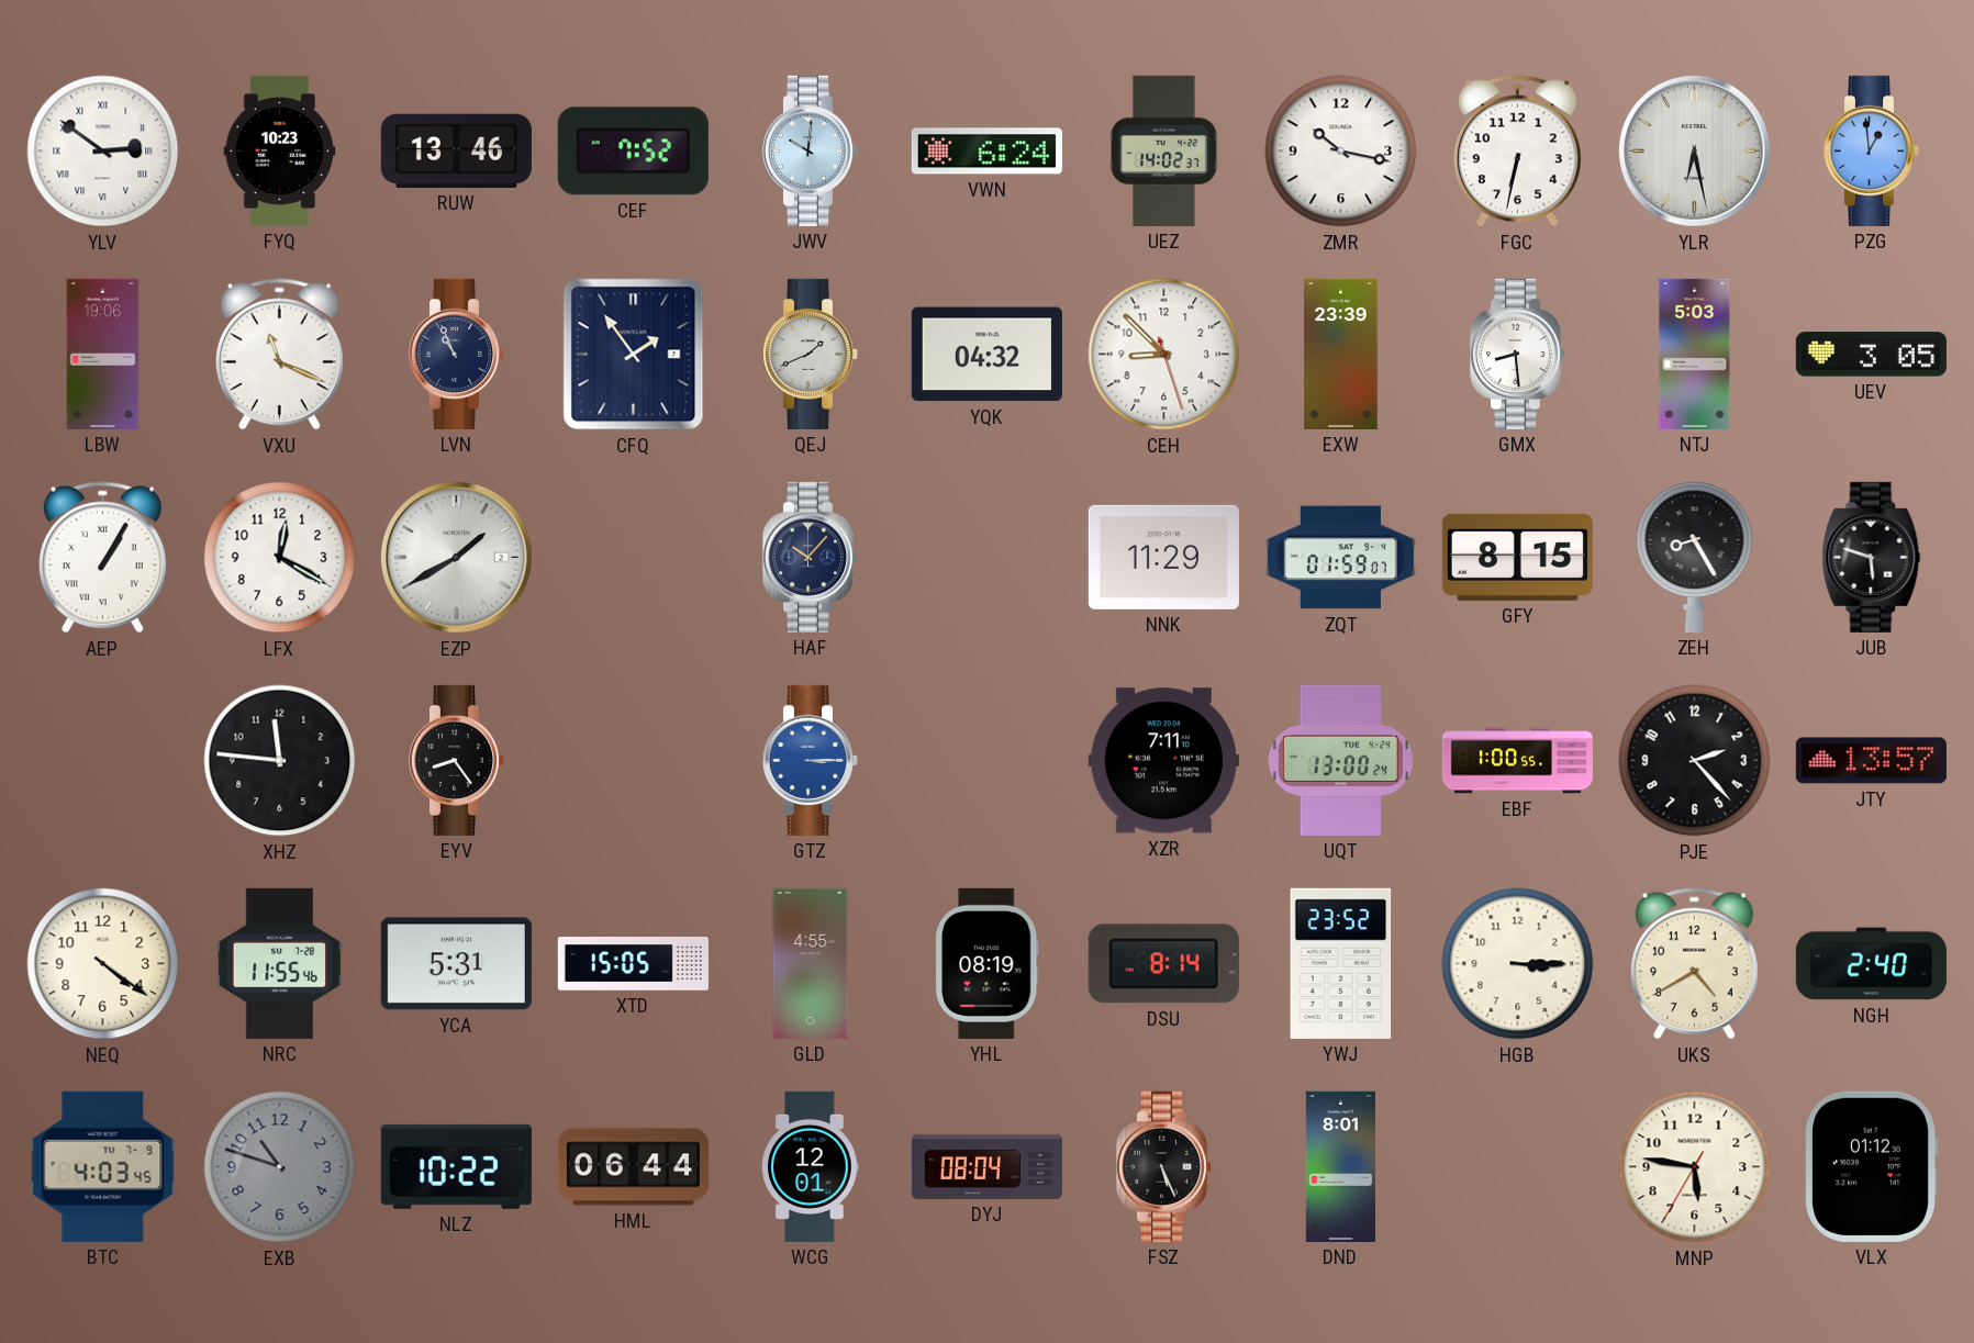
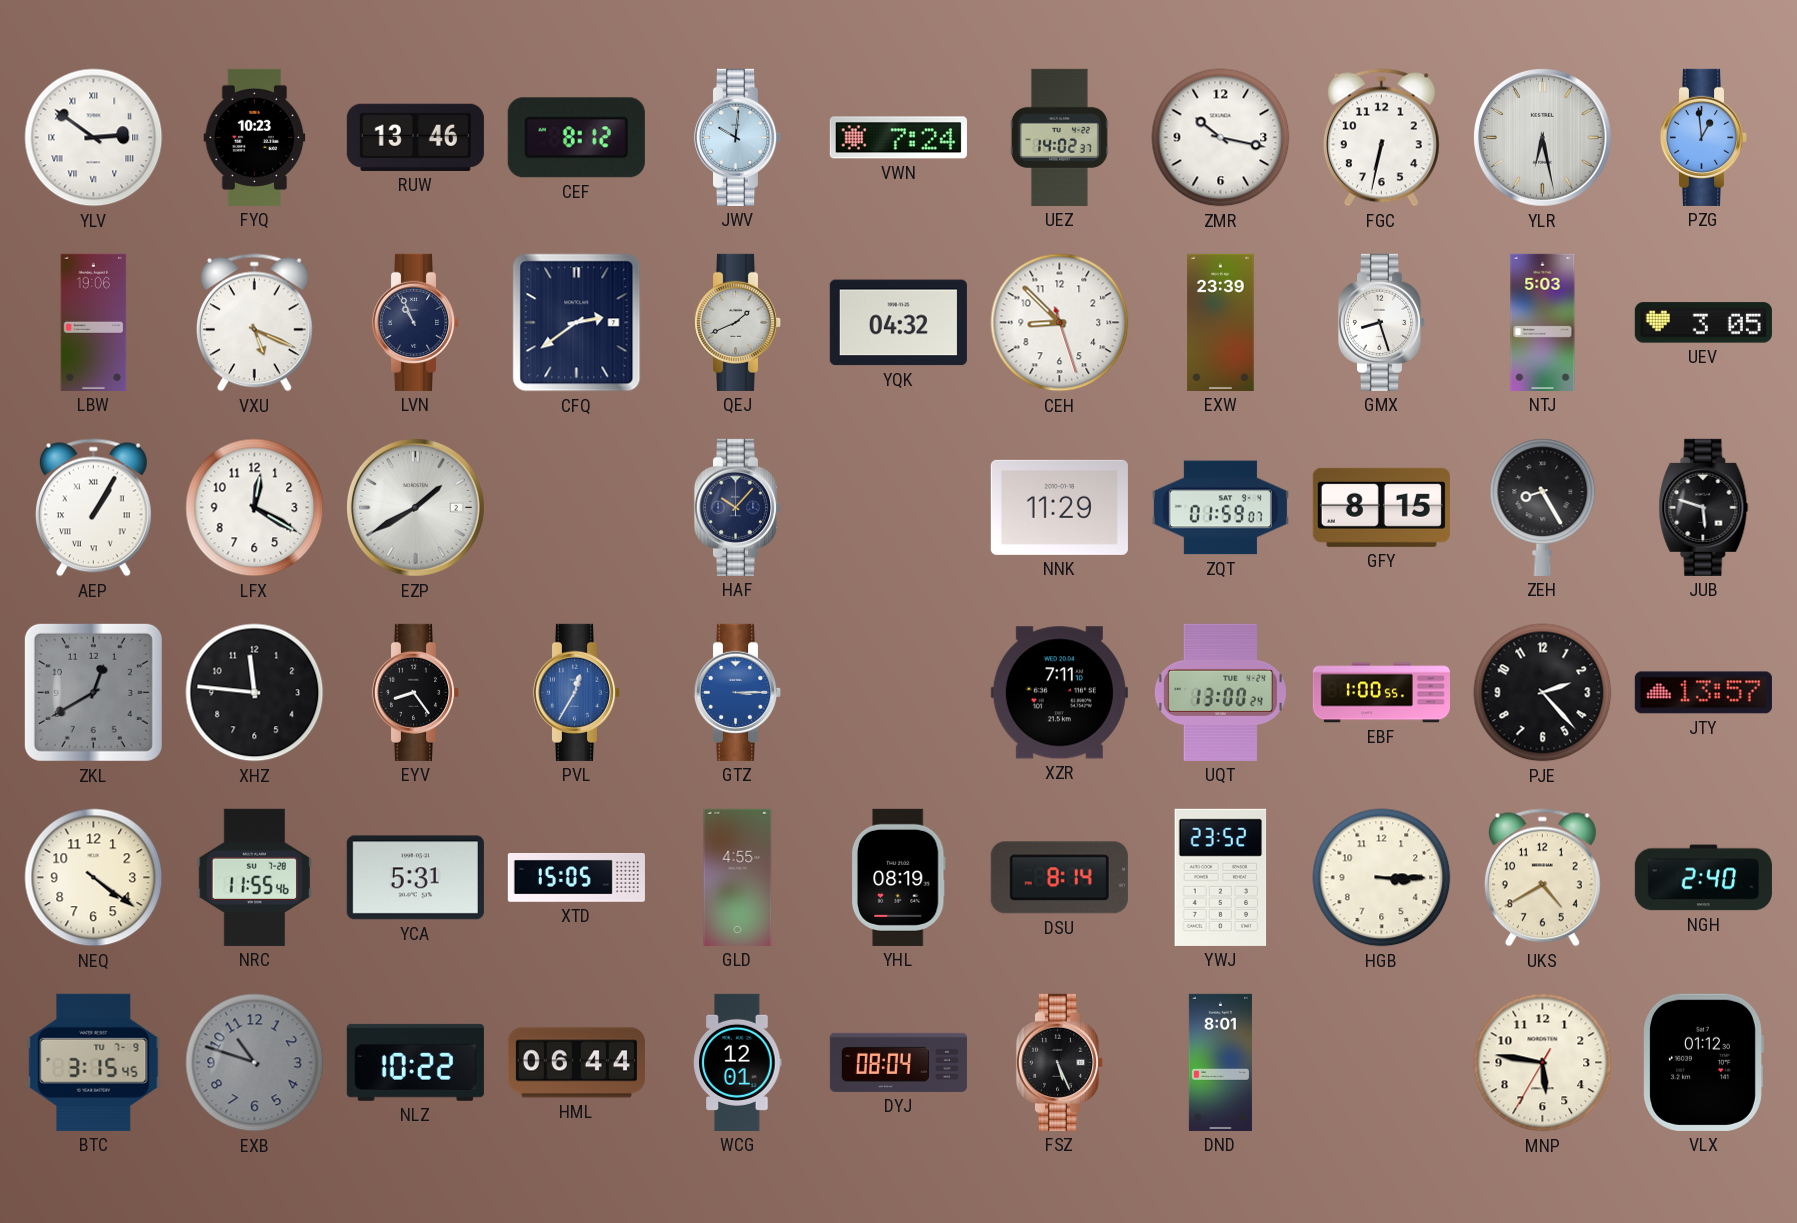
CEF: 7:52 -> 8:12
VWN: 6:24 -> 7:24
VXU: 11:19 -> 5:19
CFQ: 1:54 -> 2:39
GMX: 8:29 -> 8:27
ZKL: none -> 12:40
PVL: none -> 12:35
BTC: 4:03 -> 3:15
